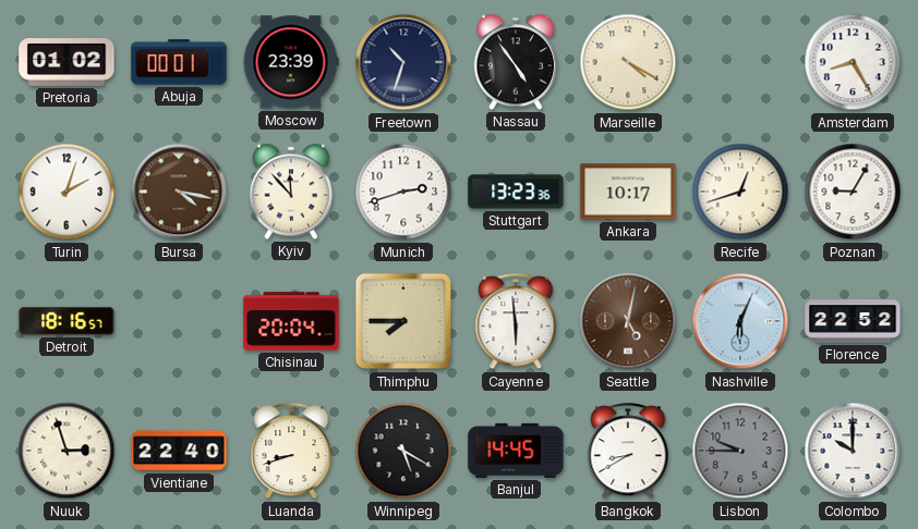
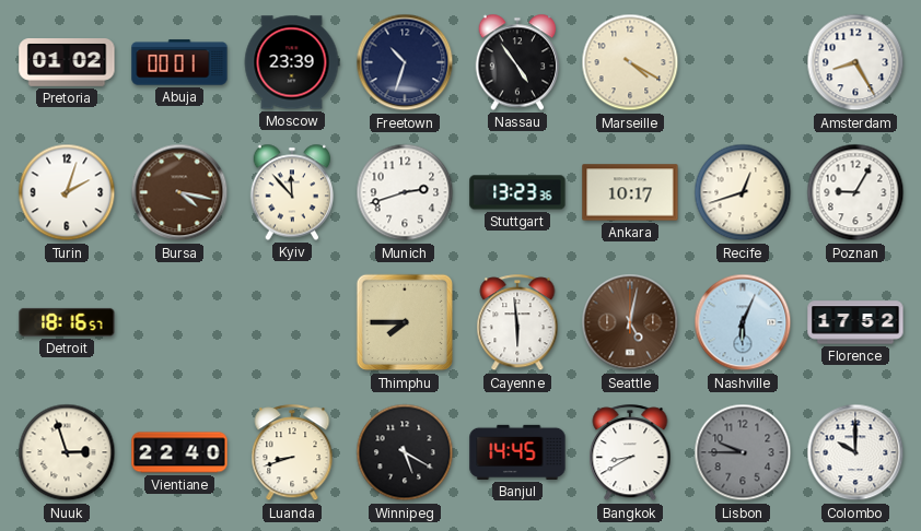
Chisinau: 20:04 -> none
Florence: 22:52 -> 17:52
